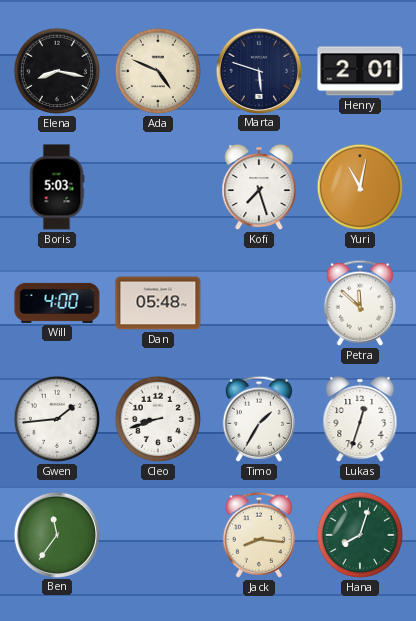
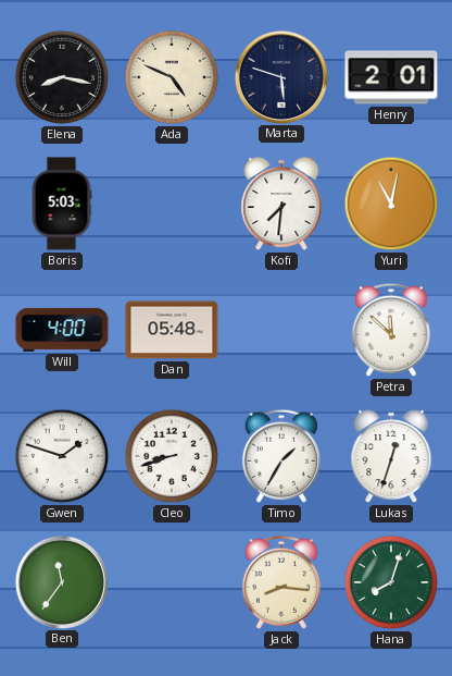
Kofi: 7:27 -> 7:31
Gwen: 1:44 -> 1:48
